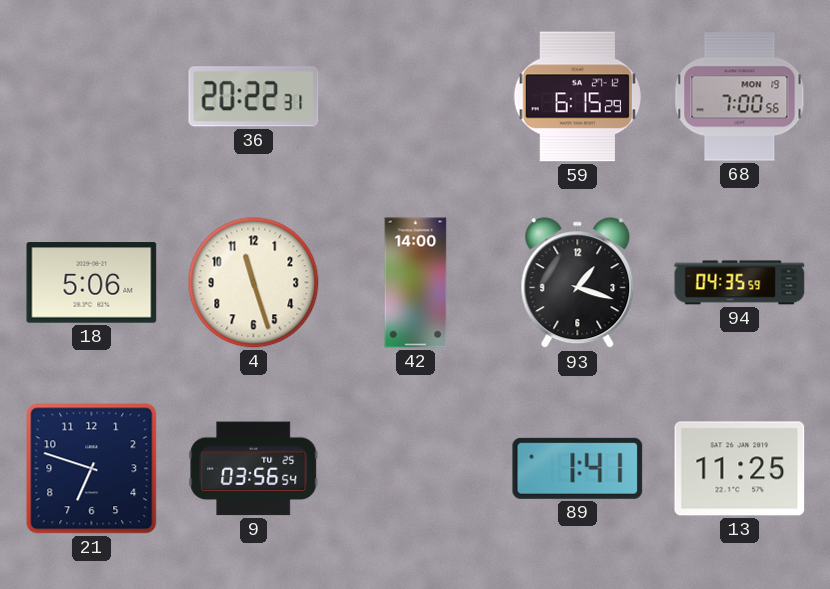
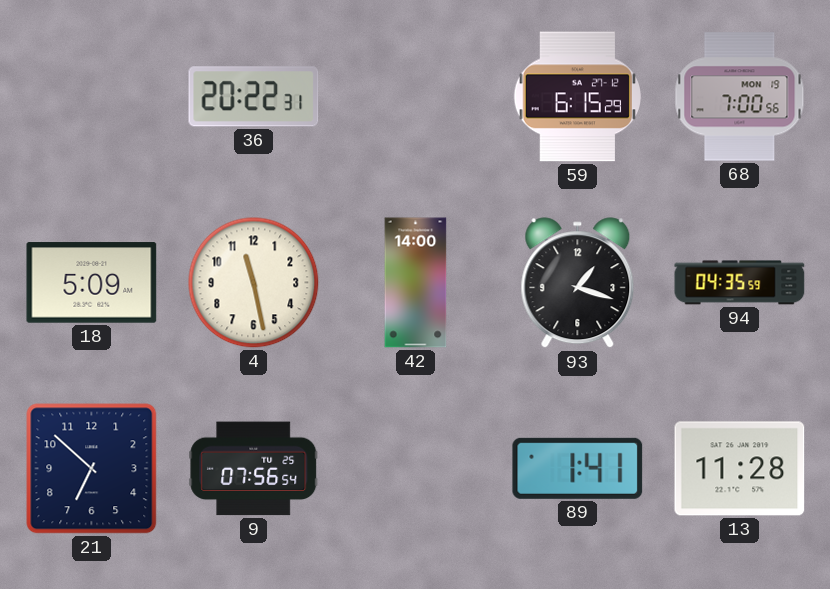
18: 5:06 -> 5:09
4: 11:27 -> 11:28
21: 6:48 -> 6:52
9: 03:56 -> 07:56
13: 11:25 -> 11:28
